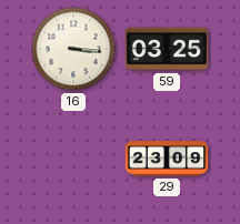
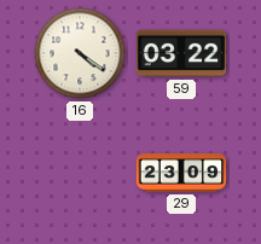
16: 3:16 -> 4:21
59: 03:25 -> 03:22
